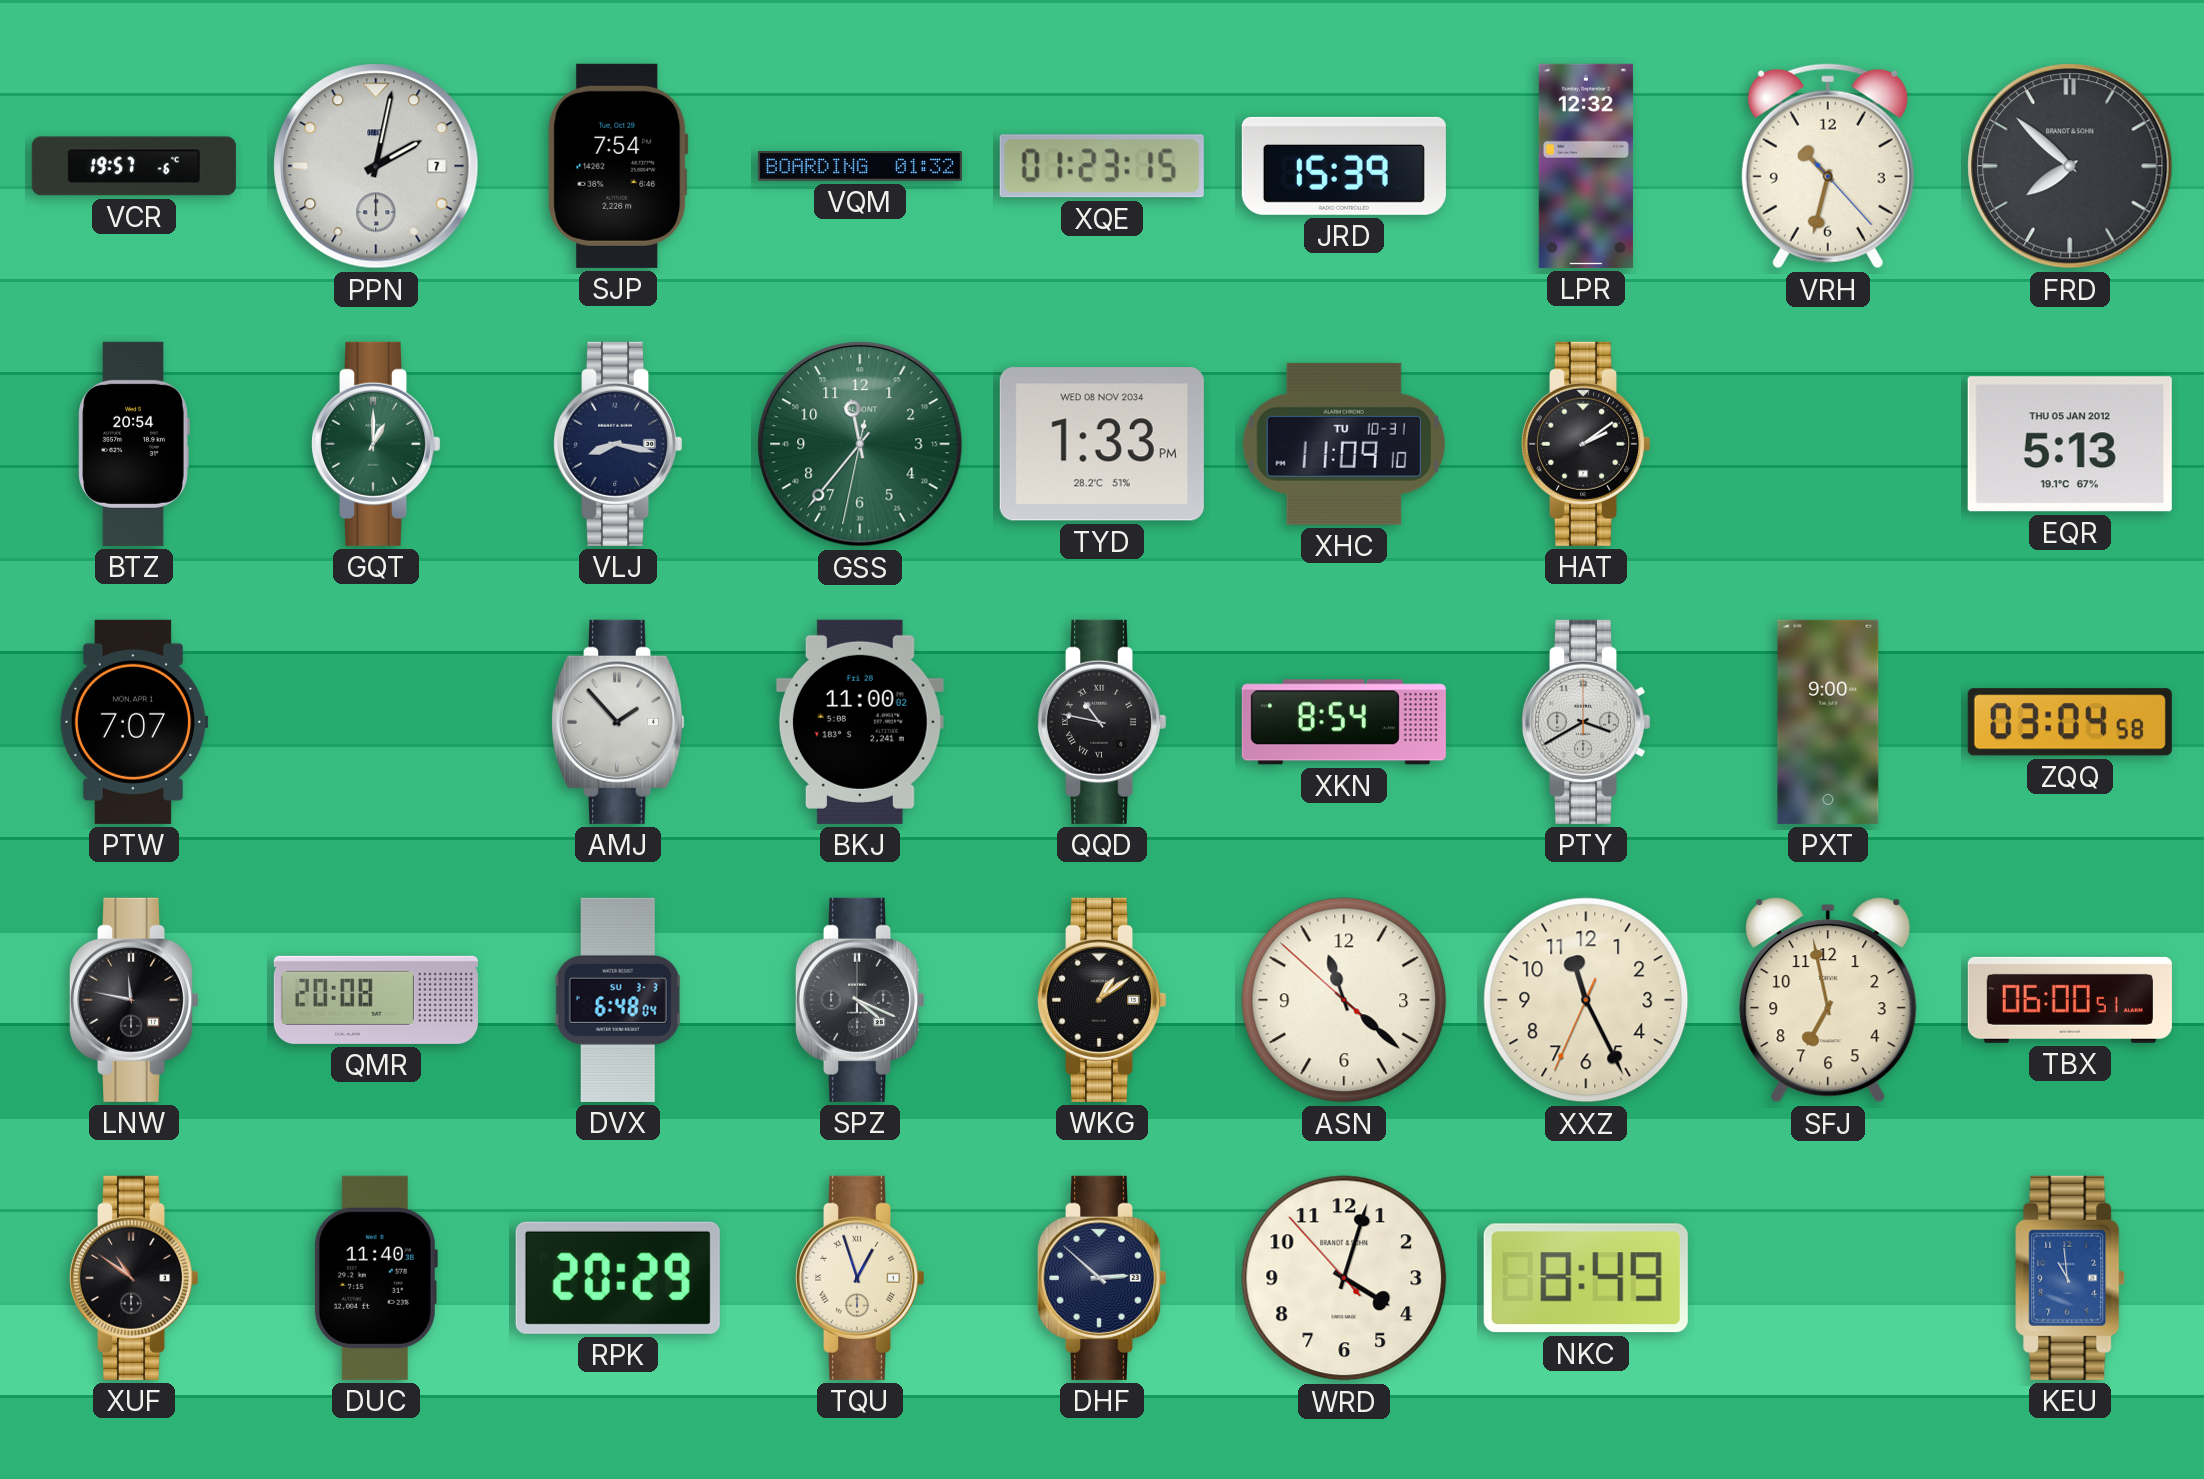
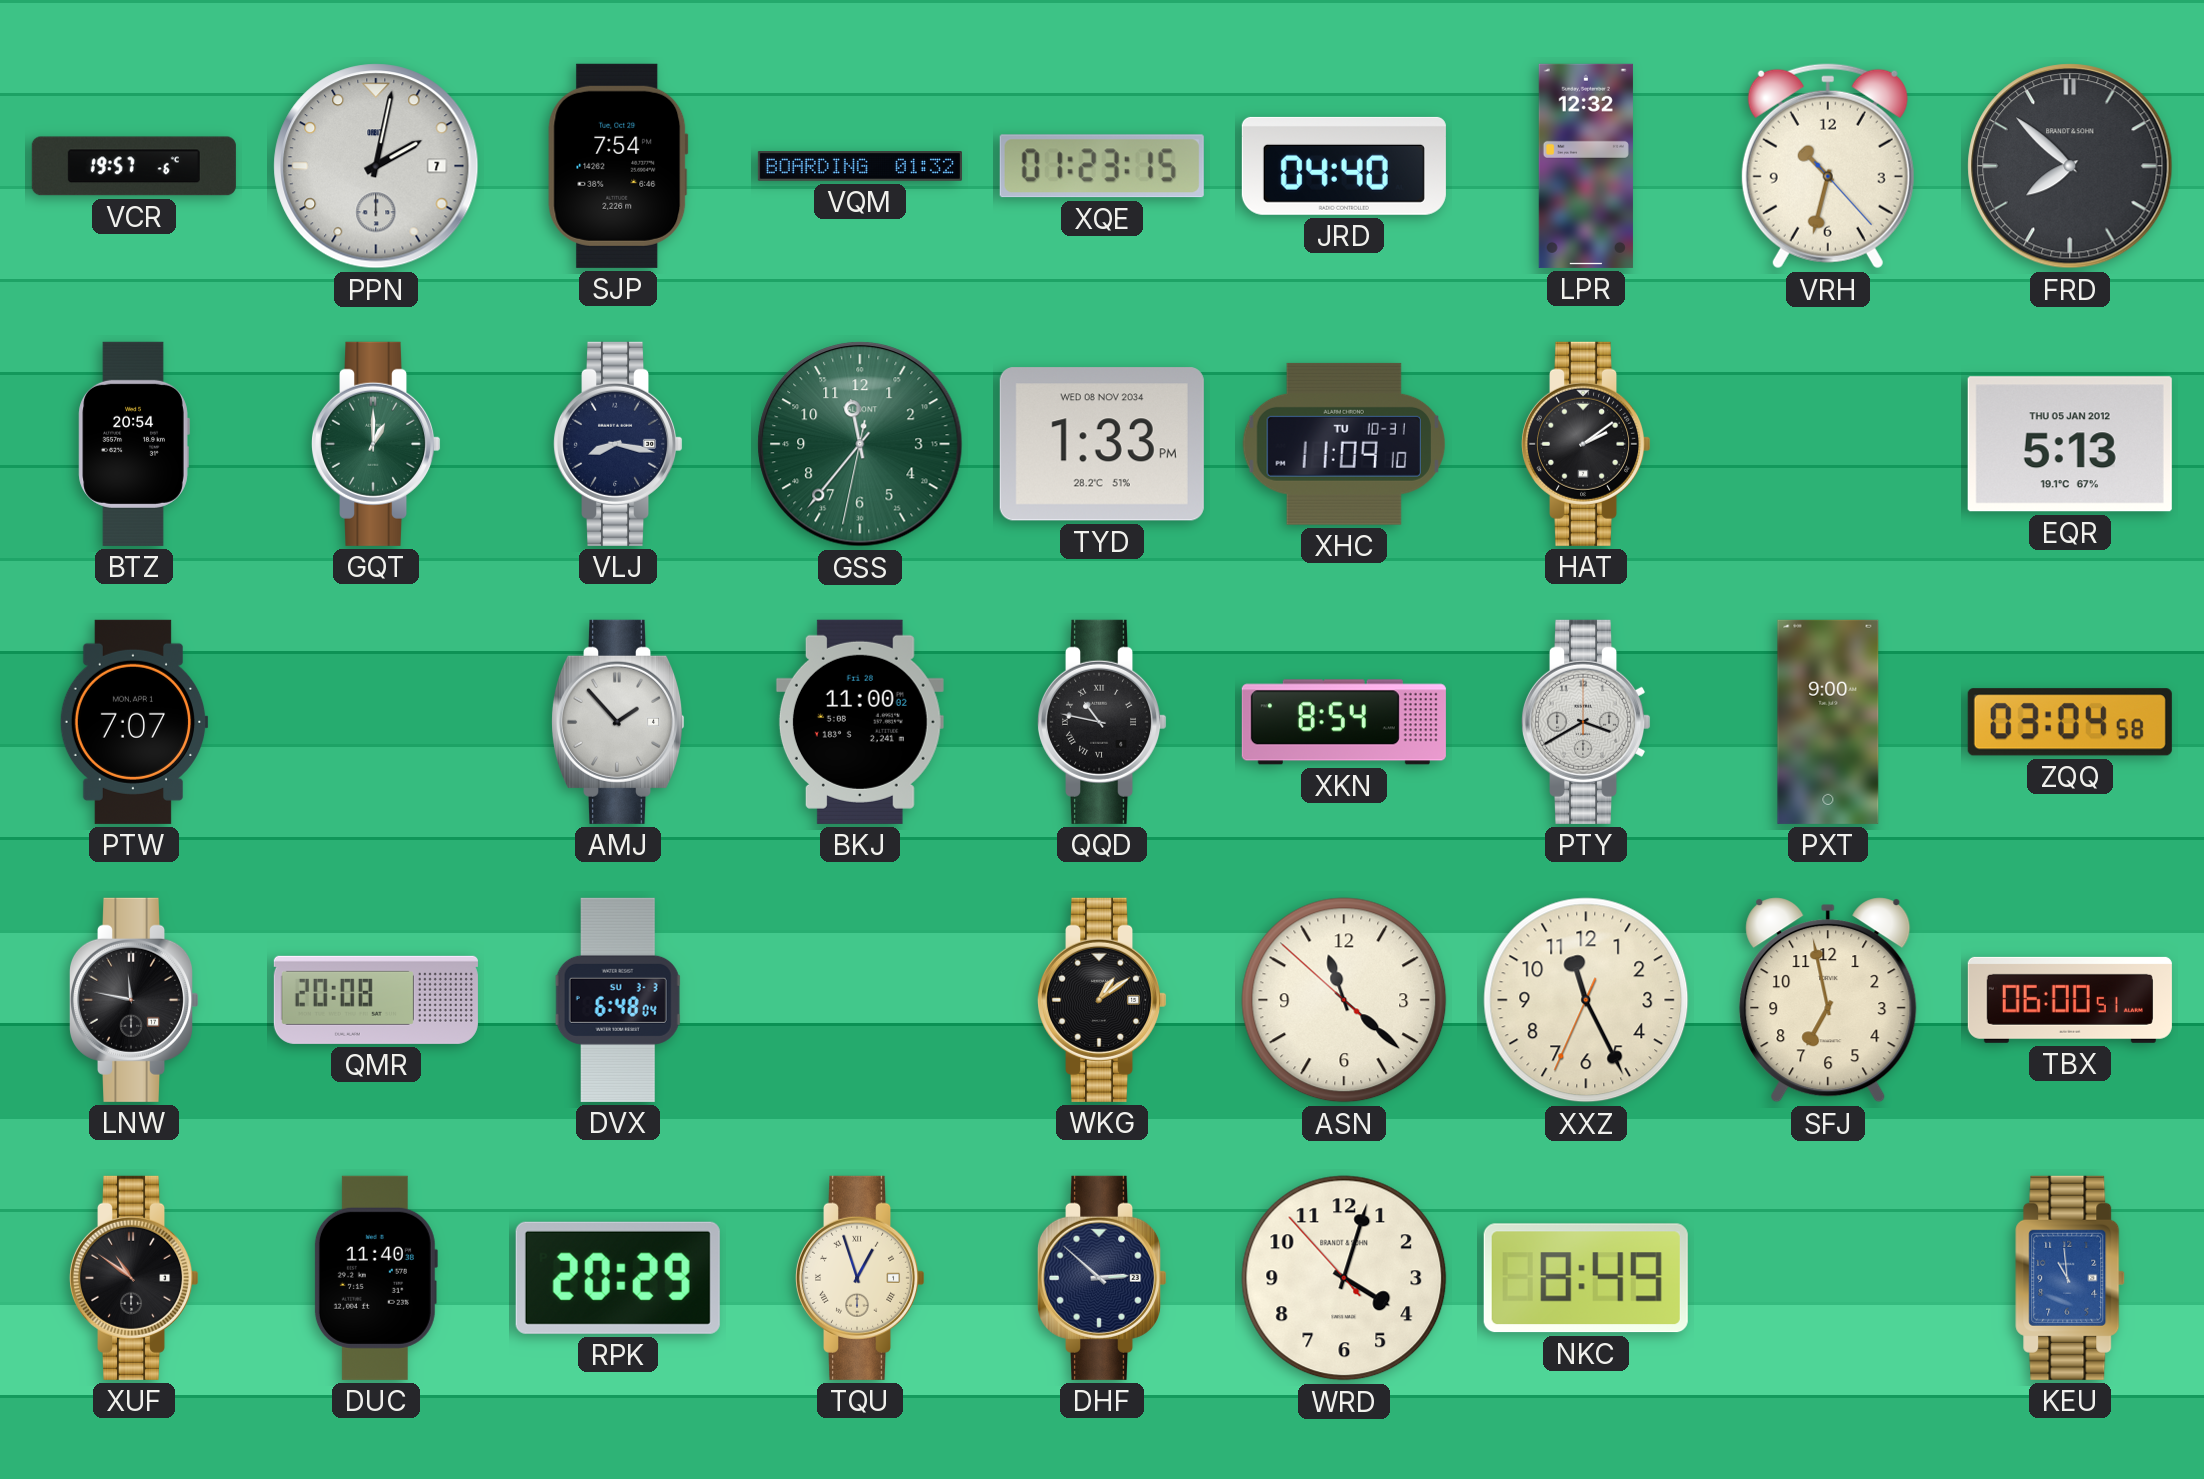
JRD: 15:39 -> 04:40
SPZ: 4:19 -> none
